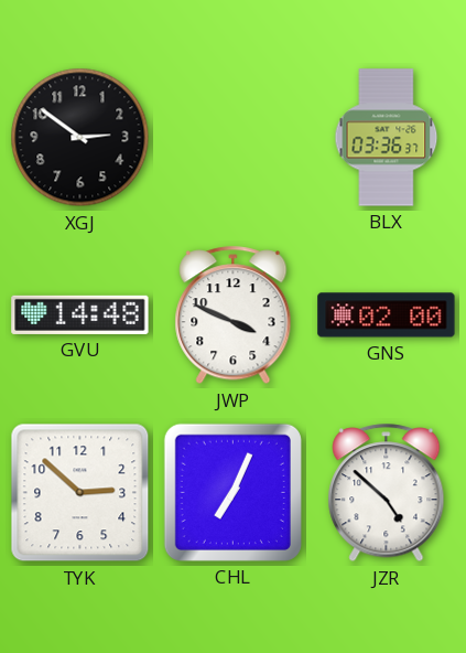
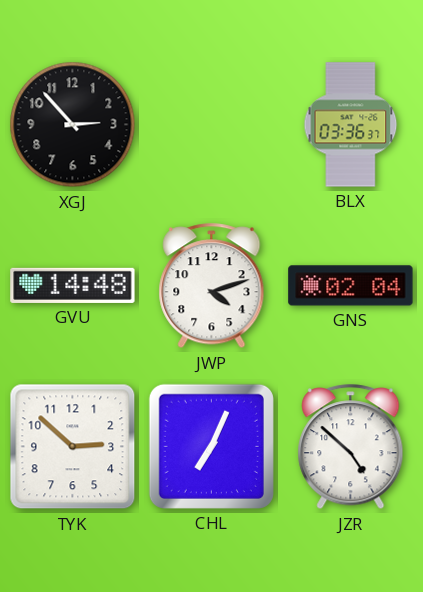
XGJ: 2:51 -> 2:53
JWP: 3:49 -> 4:12
GNS: 02:00 -> 02:04
